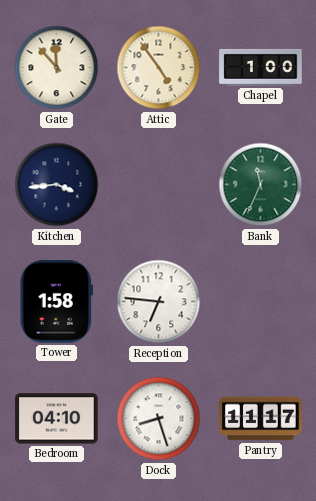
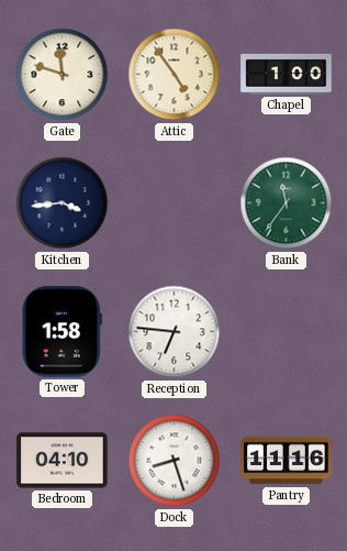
Gate: 11:53 -> 11:48
Bank: 11:34 -> 11:36
Pantry: 11:17 -> 11:16
